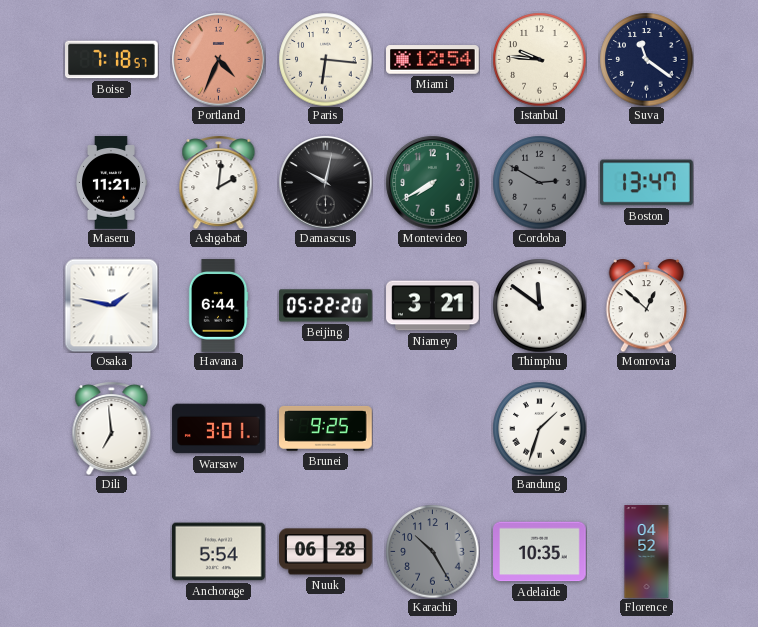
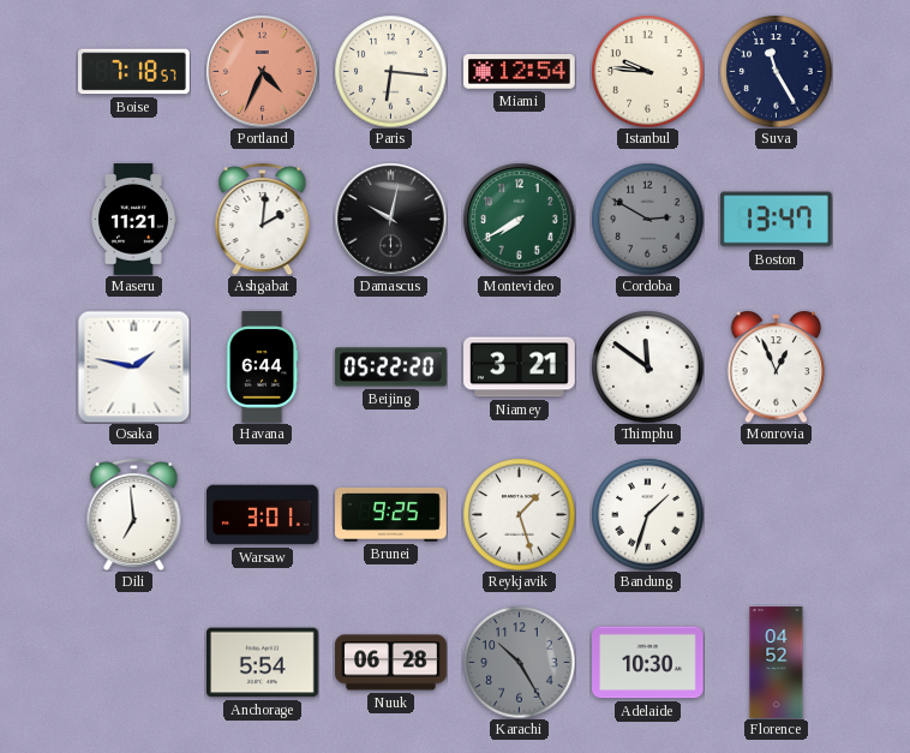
Suva: 11:21 -> 11:25
Monrovia: 12:52 -> 12:56
Reykjavik: none -> 1:27
Adelaide: 10:35 -> 10:30
